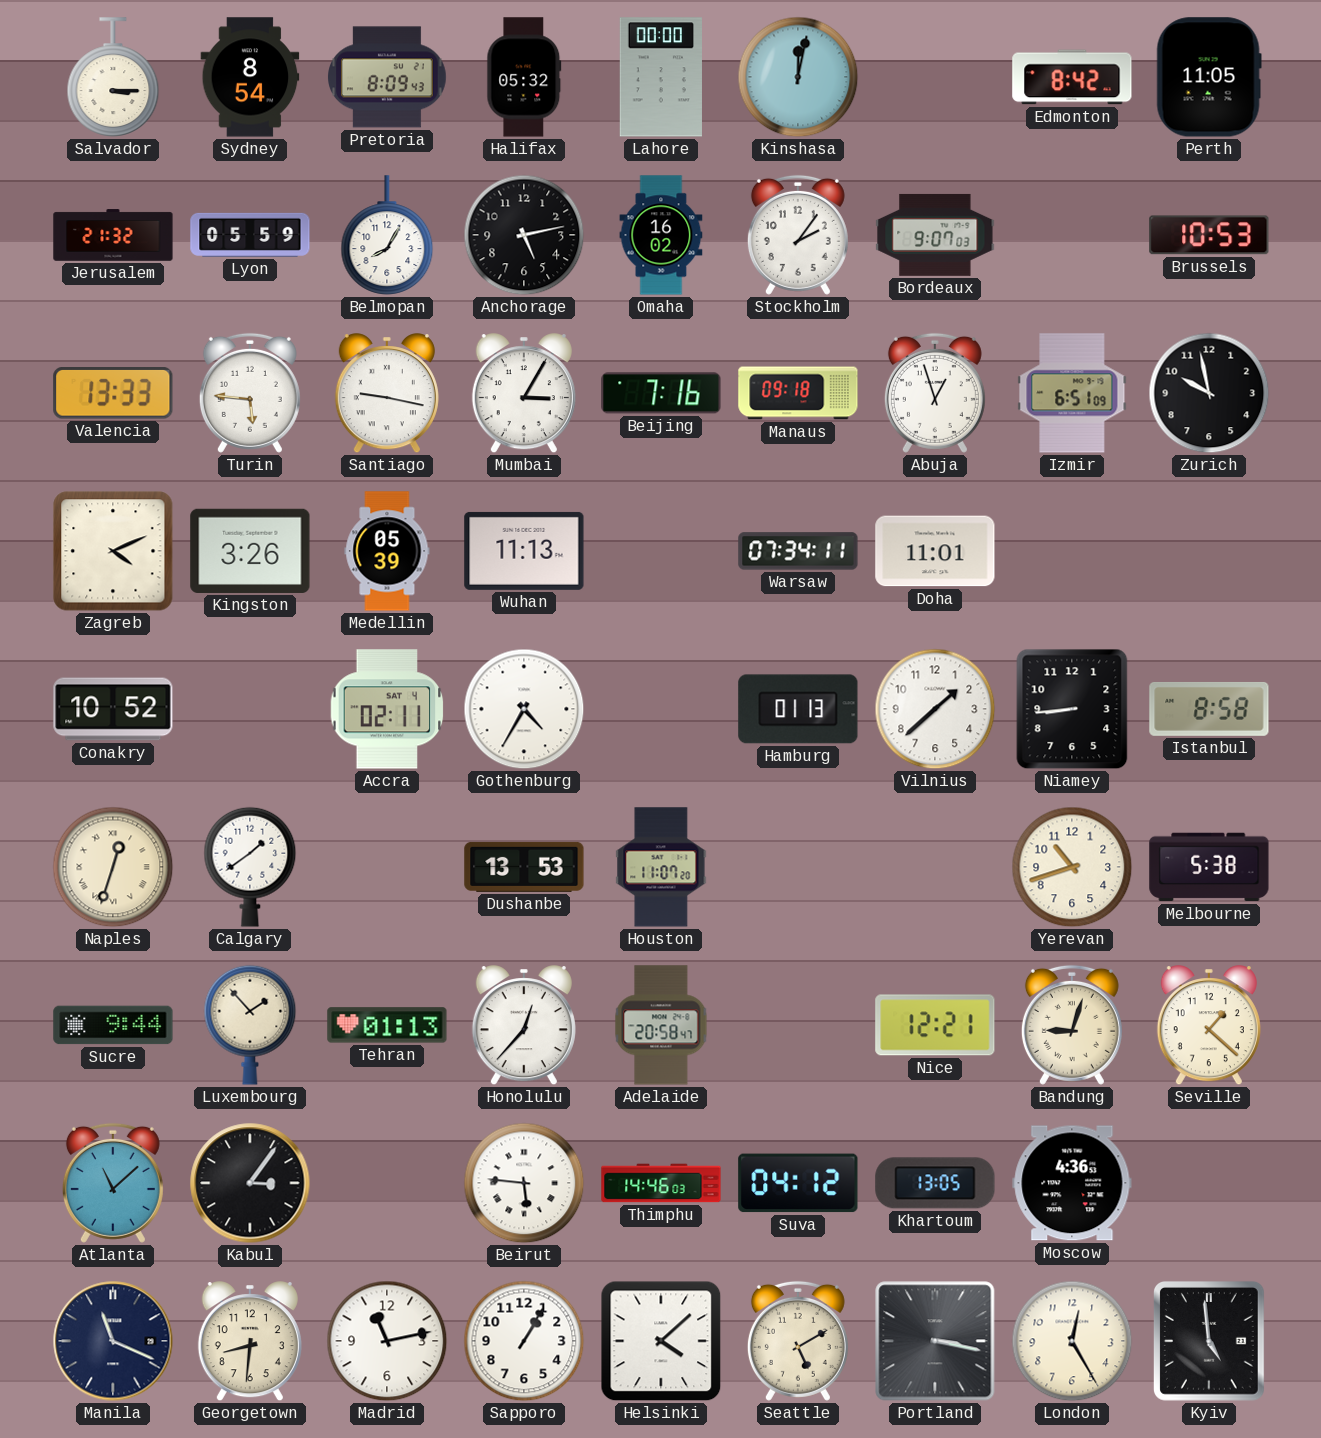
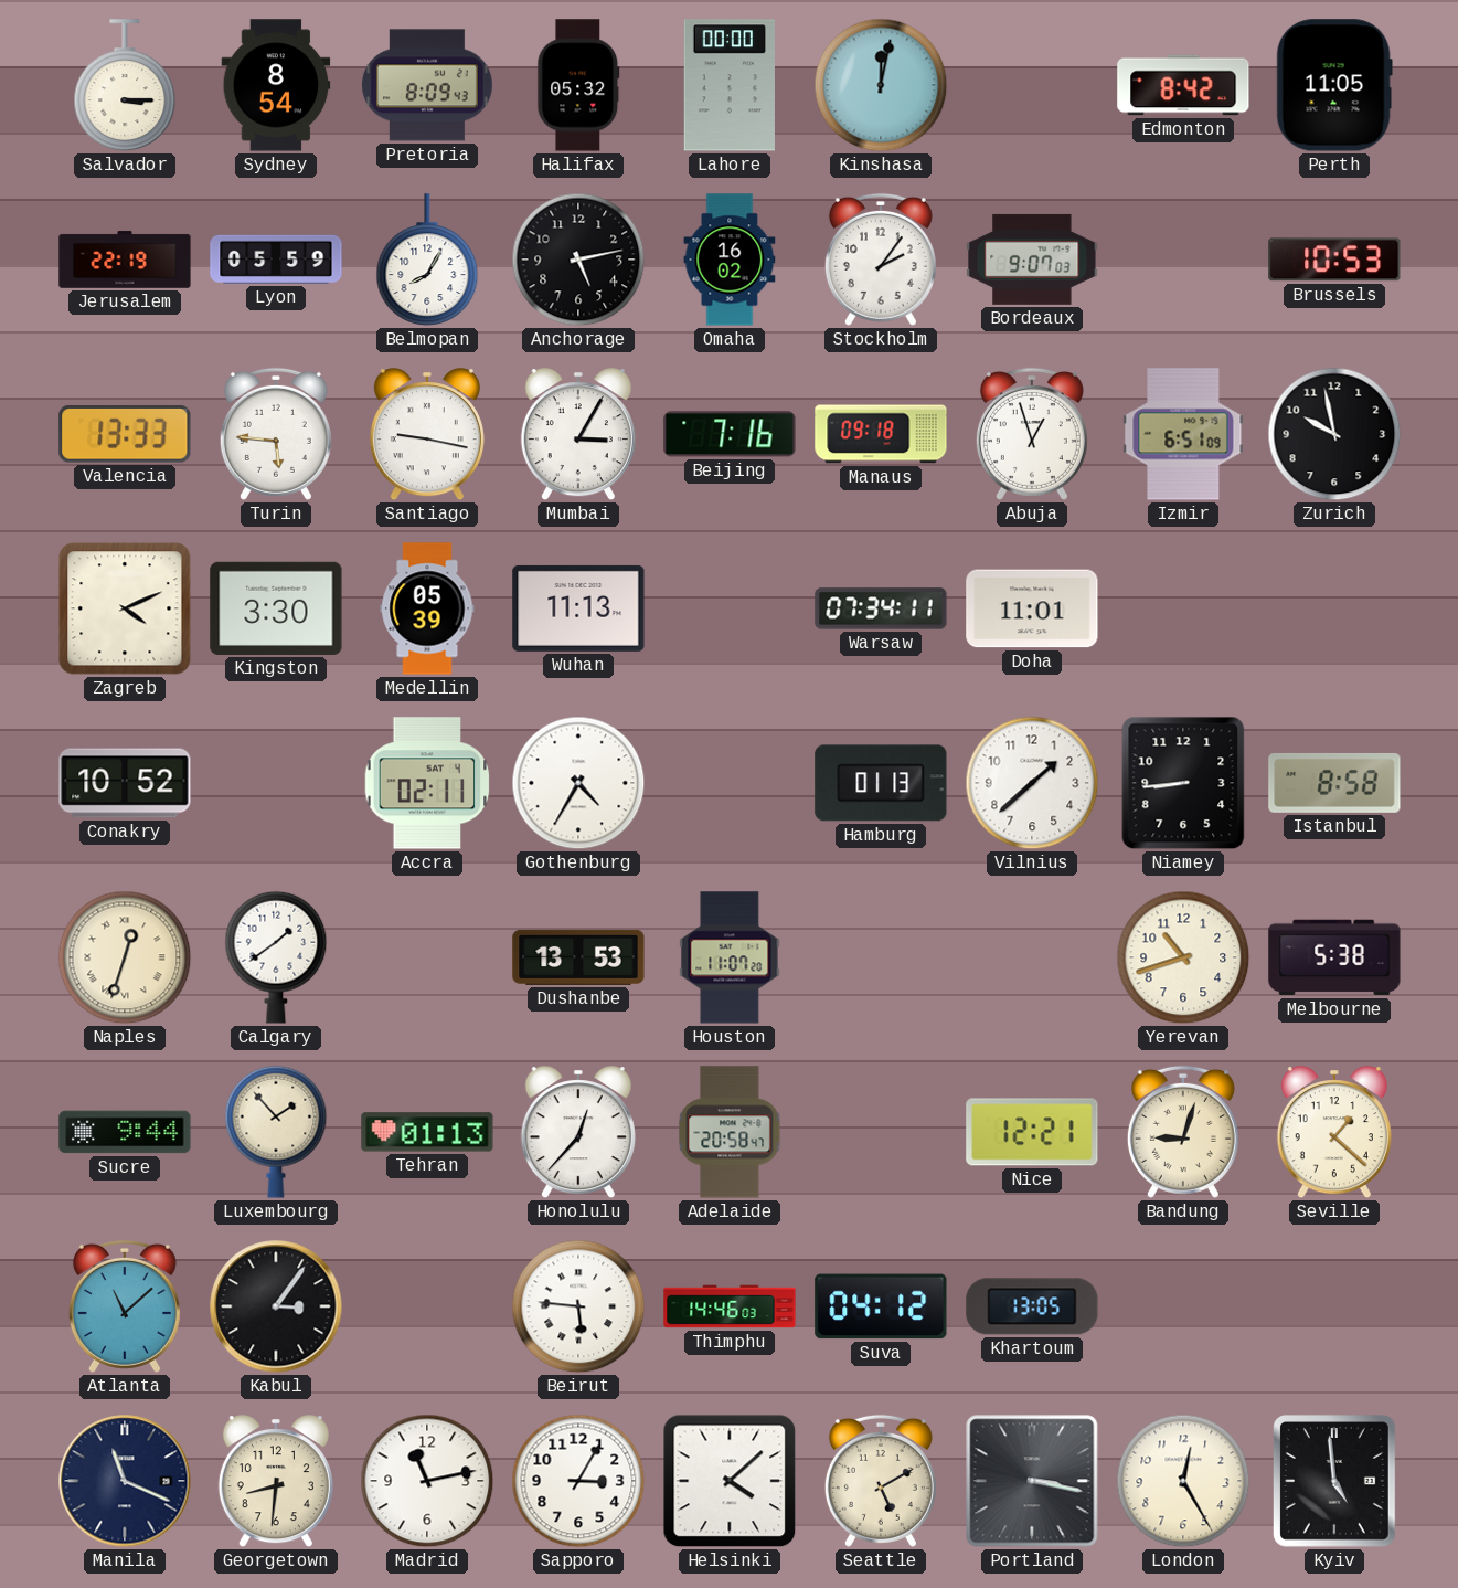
Jerusalem: 21:32 -> 22:19
Kingston: 3:26 -> 3:30
Moscow: 4:36 -> none
Sapporo: 1:05 -> 3:05
